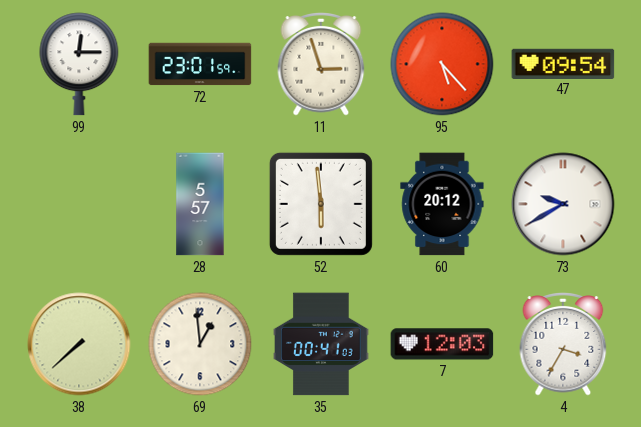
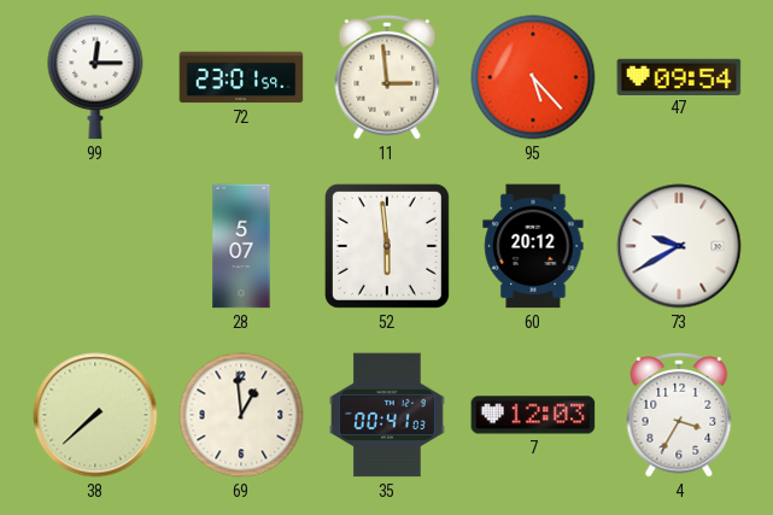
11: 2:57 -> 2:59
28: 5:57 -> 5:07
